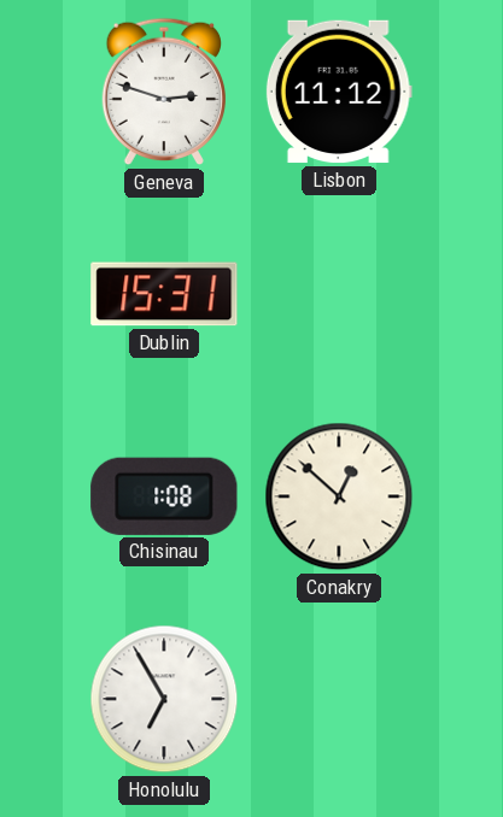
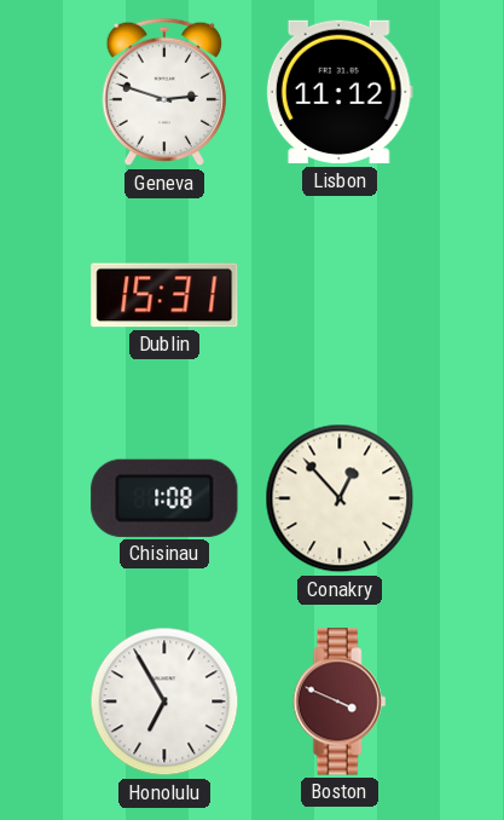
Conakry: 12:52 -> 12:53
Boston: none -> 3:49
